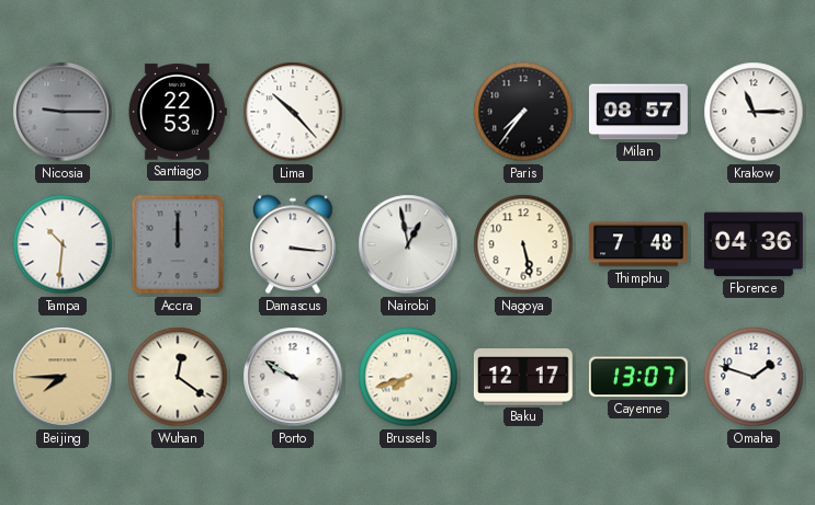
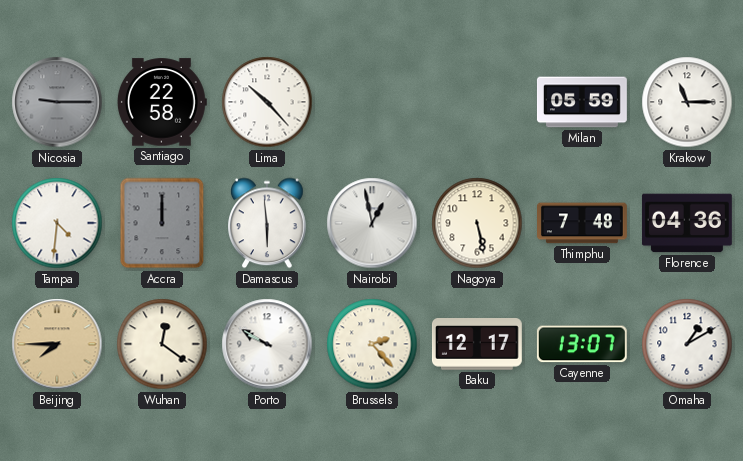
Santiago: 22:53 -> 22:58
Paris: 7:36 -> none
Milan: 08:57 -> 05:59
Tampa: 10:31 -> 4:31
Damascus: 3:16 -> 5:59
Brussels: 7:42 -> 2:23
Omaha: 1:48 -> 1:10
